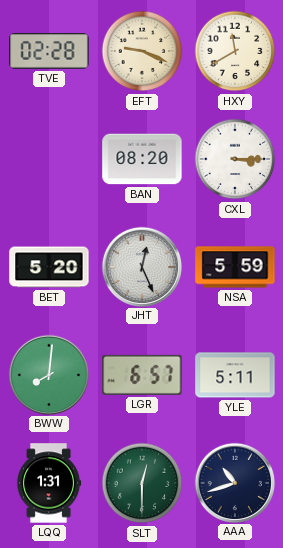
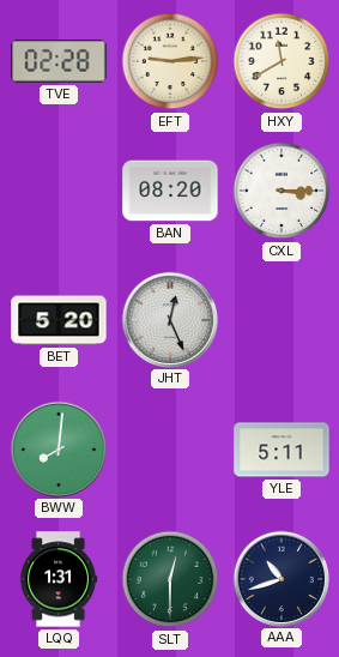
EFT: 9:19 -> 9:14
NSA: 5:59 -> none
LGR: 6:57 -> none
